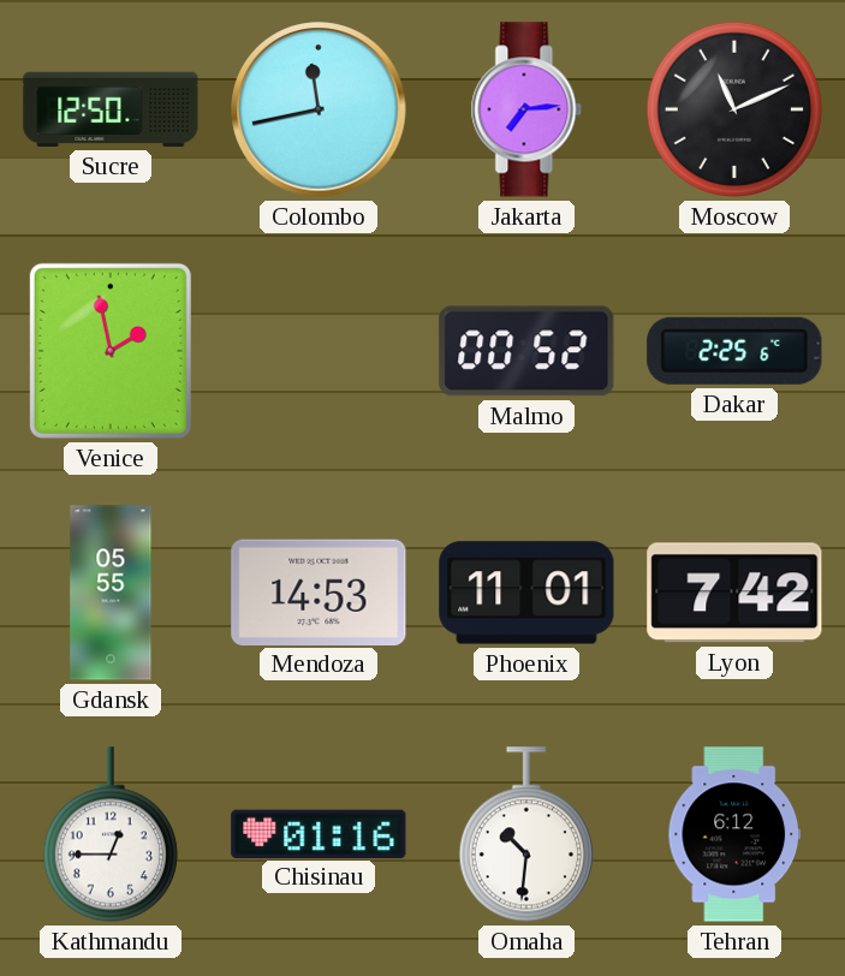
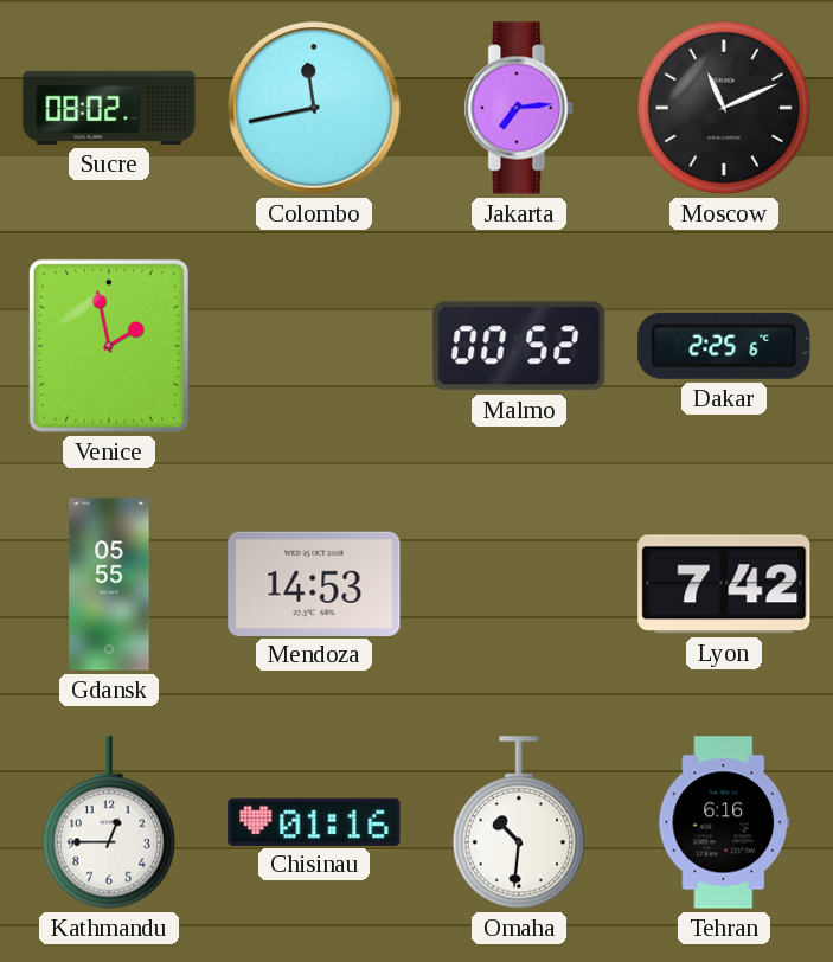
Sucre: 12:50 -> 08:02
Phoenix: 11:01 -> none
Tehran: 6:12 -> 6:16
